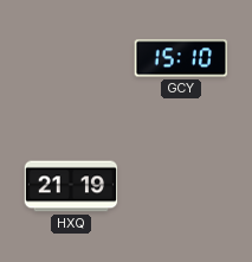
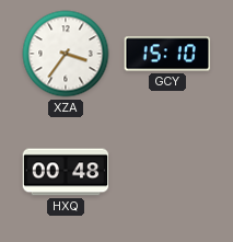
XZA: none -> 3:36
HXQ: 21:19 -> 00:48
